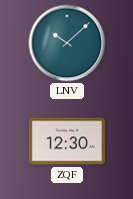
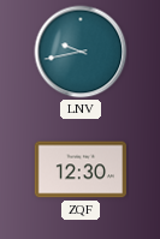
LNV: 10:08 -> 9:43
